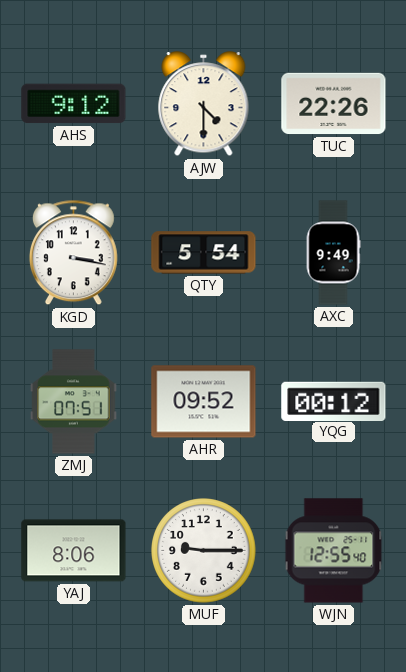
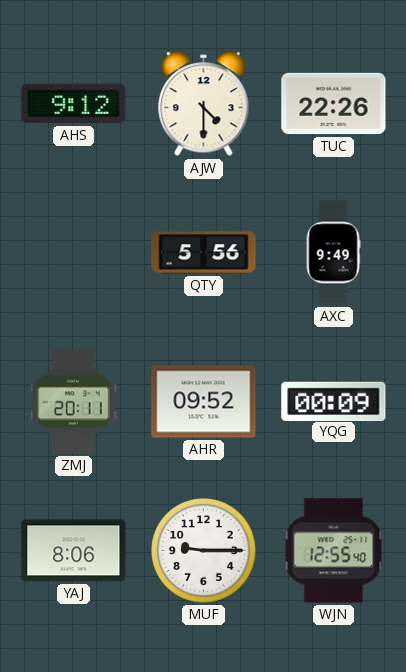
KGD: 3:17 -> none
QTY: 5:54 -> 5:56
ZMJ: 07:51 -> 20:11
YQG: 00:12 -> 00:09
